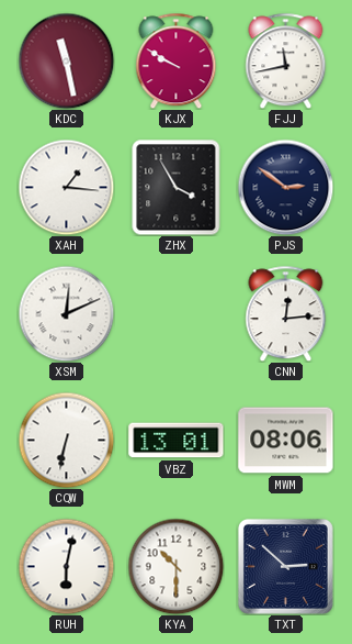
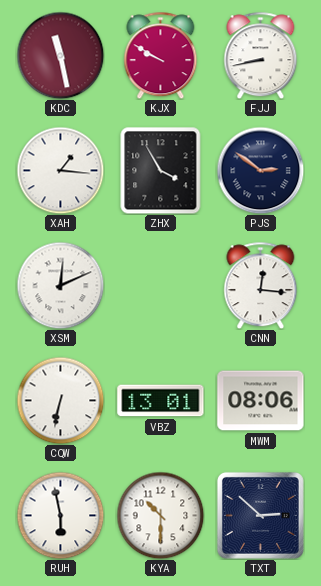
FJJ: 11:43 -> 8:43
CNN: 12:14 -> 12:16
RUH: 6:02 -> 5:58
